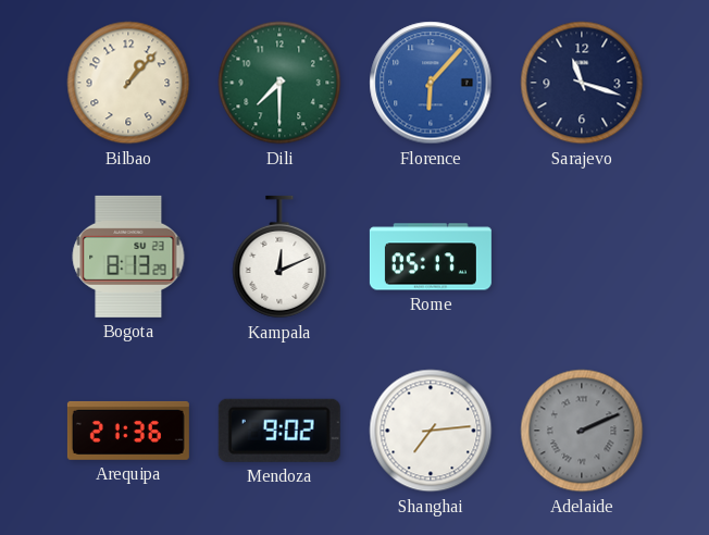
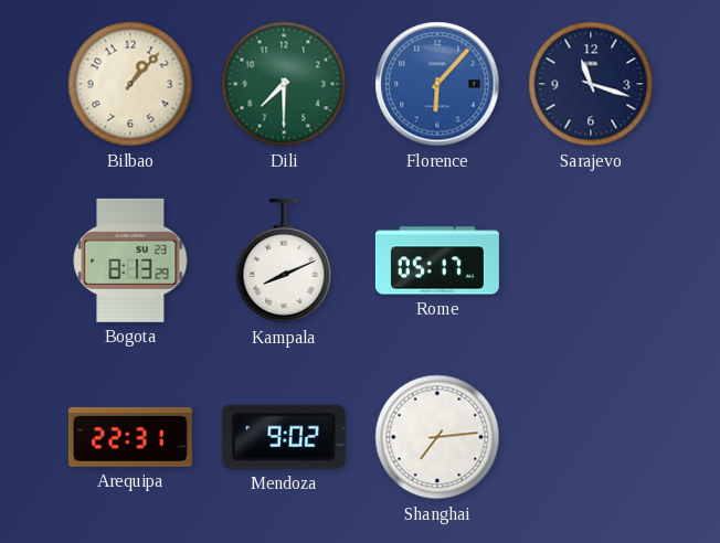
Kampala: 12:11 -> 8:11
Arequipa: 21:36 -> 22:31
Adelaide: 2:11 -> none
